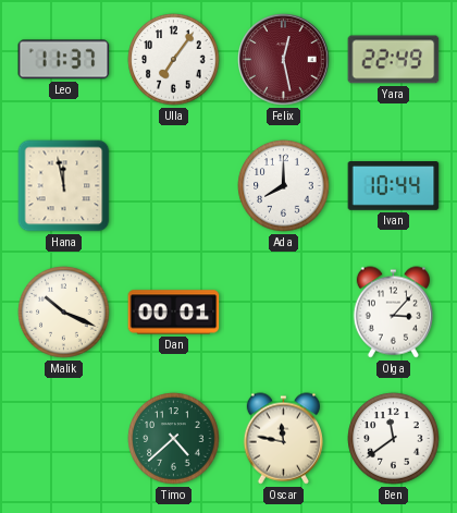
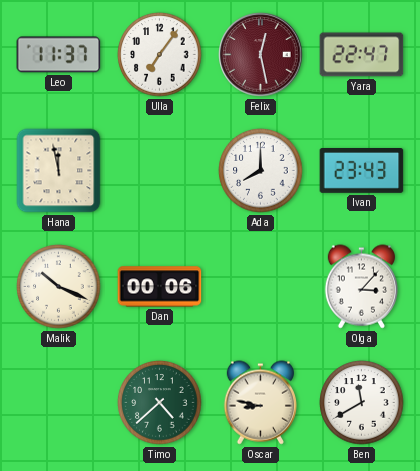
Yara: 22:49 -> 22:47
Ivan: 10:44 -> 23:43
Dan: 00:01 -> 00:06
Oscar: 11:47 -> 8:47
Ben: 11:39 -> 11:40
